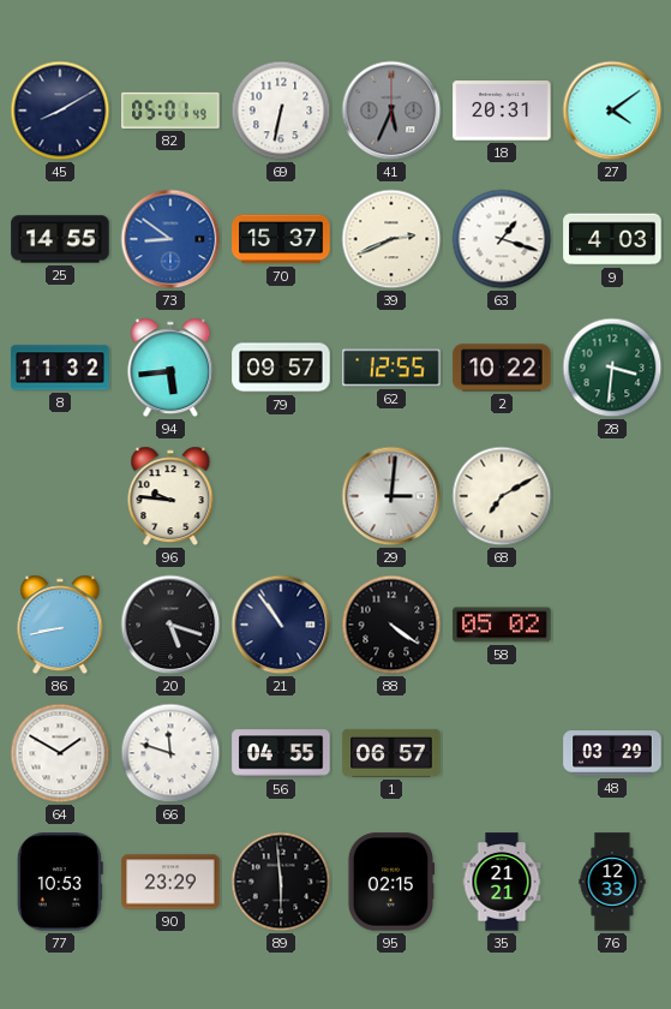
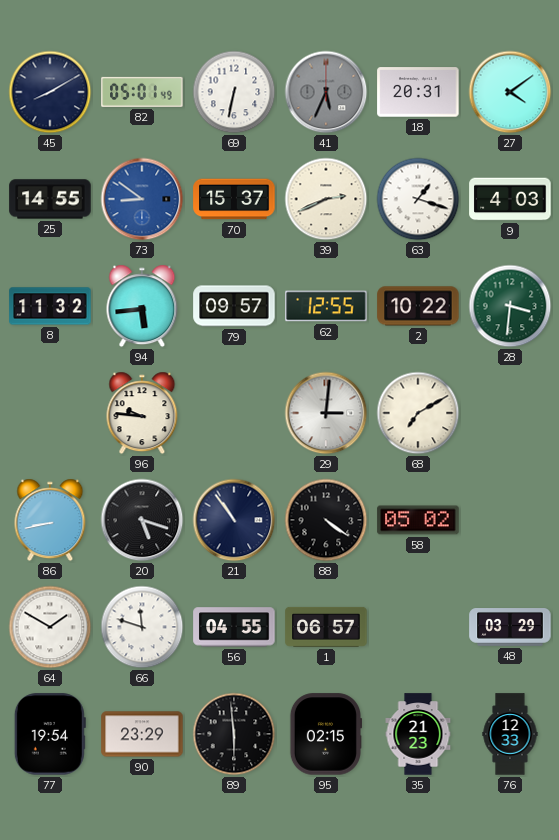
77: 10:53 -> 19:54
35: 21:21 -> 21:23
